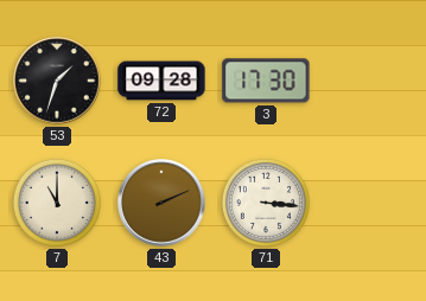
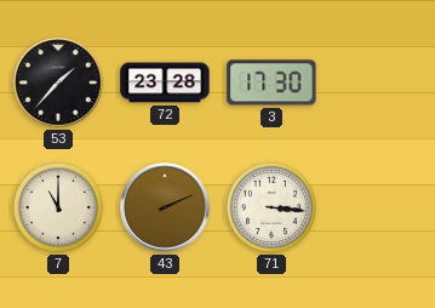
53: 1:33 -> 1:37
72: 09:28 -> 23:28
